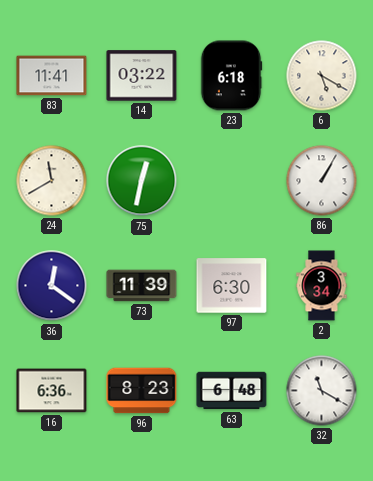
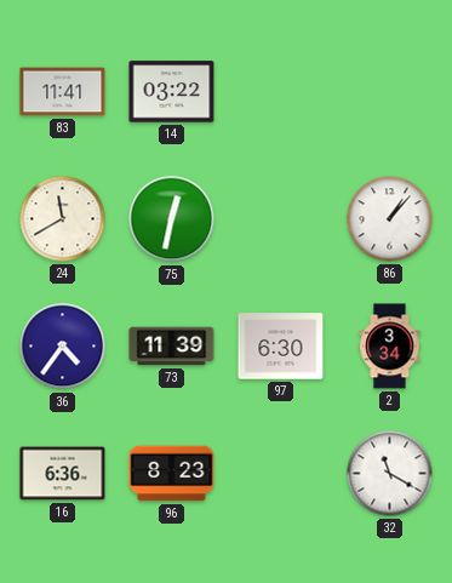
23: 6:18 -> none
6: 5:20 -> none
86: 1:05 -> 1:07
36: 12:21 -> 4:36
63: 6:48 -> none
